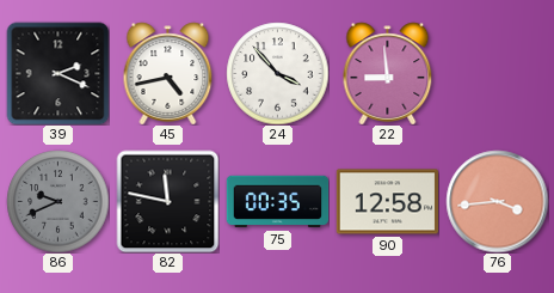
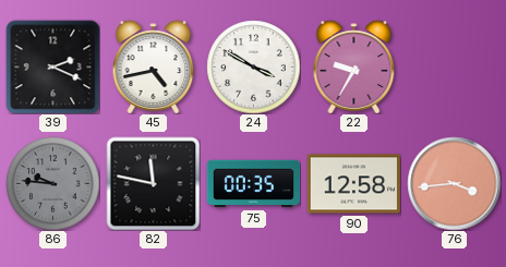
24: 3:53 -> 3:50
22: 8:59 -> 9:35
86: 9:41 -> 9:46
